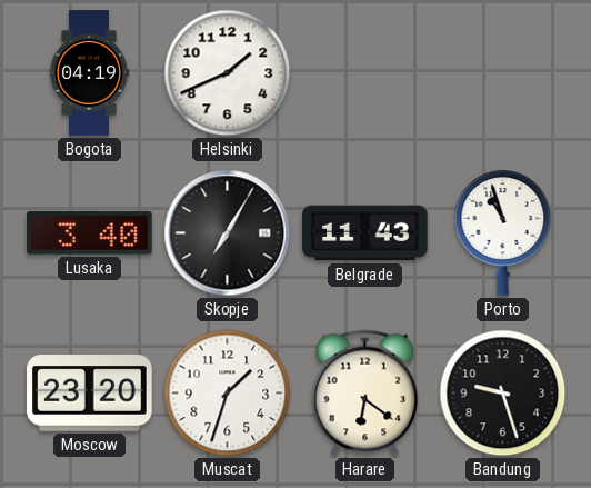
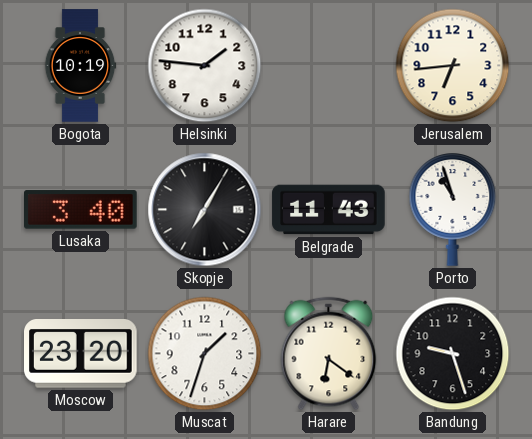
Bogota: 04:19 -> 10:19
Helsinki: 1:41 -> 1:46
Jerusalem: none -> 6:44
